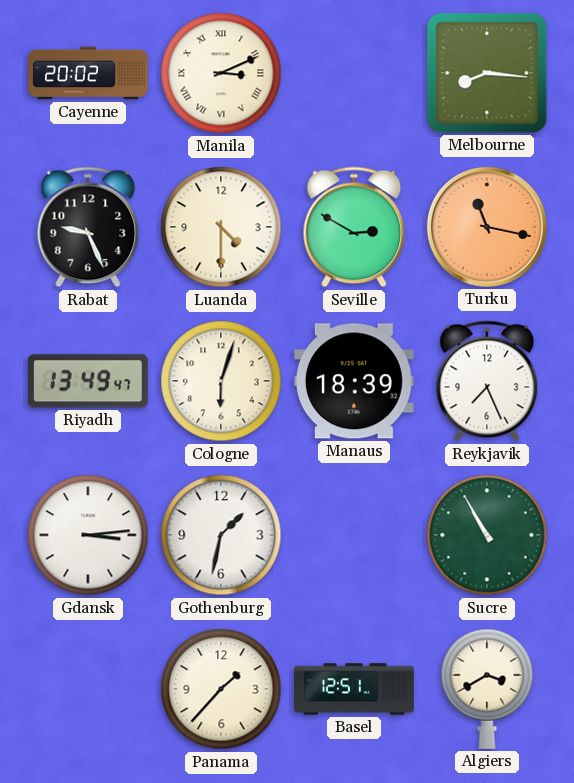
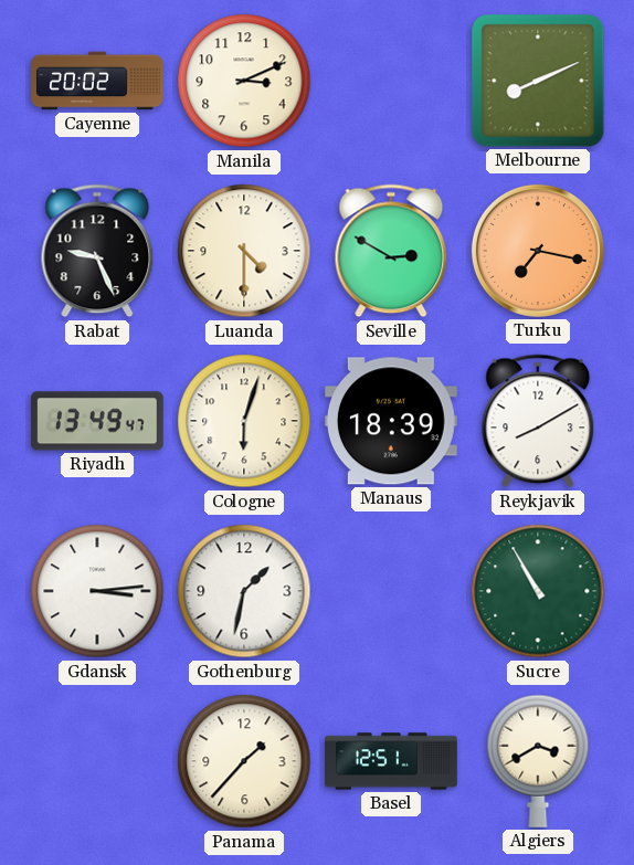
Manila numerals: Roman -> Arabic
Melbourne: 8:16 -> 8:11
Turku: 11:17 -> 7:17
Reykjavik: 7:26 -> 8:10
